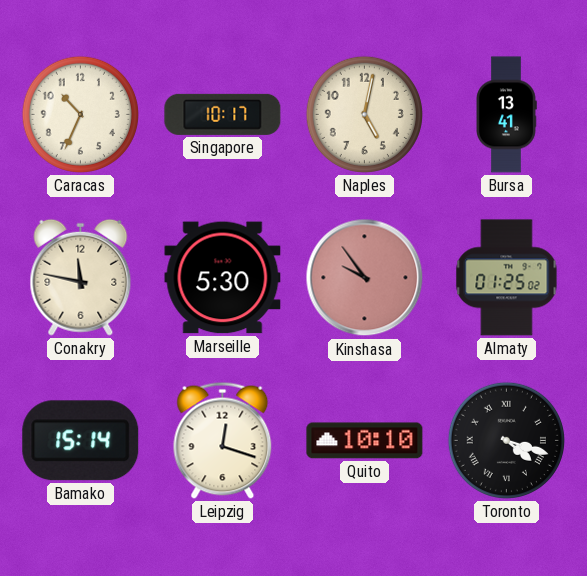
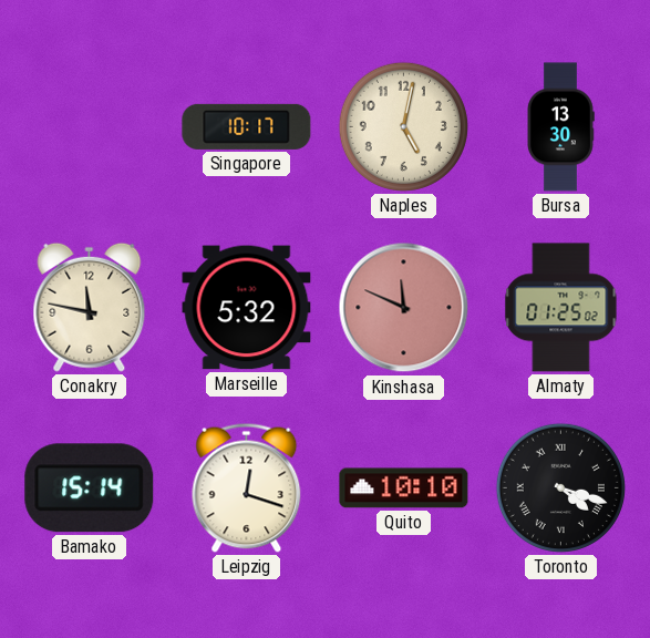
Caracas: 10:34 -> none
Bursa: 13:41 -> 13:30
Marseille: 5:30 -> 5:32
Kinshasa: 9:54 -> 11:49
